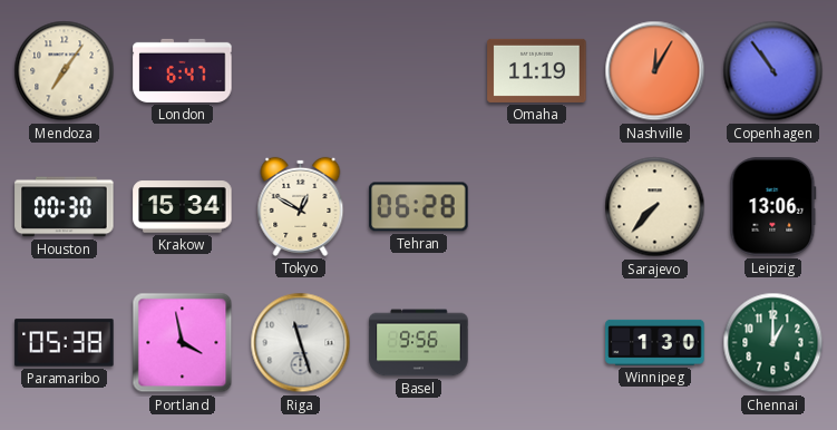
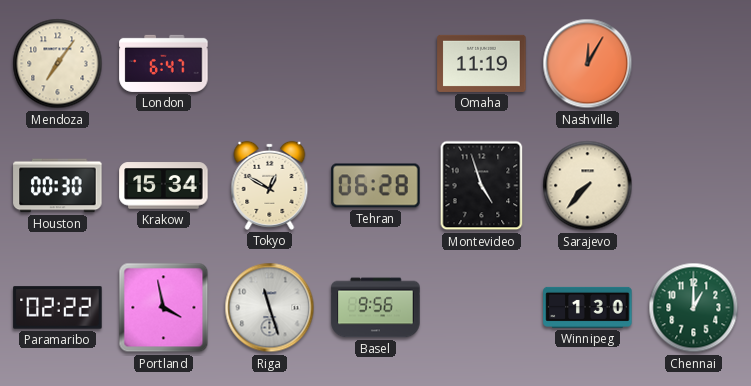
Copenhagen: 10:54 -> none
Montevideo: none -> 4:57
Leipzig: 13:06 -> none
Paramaribo: 05:38 -> 02:22
